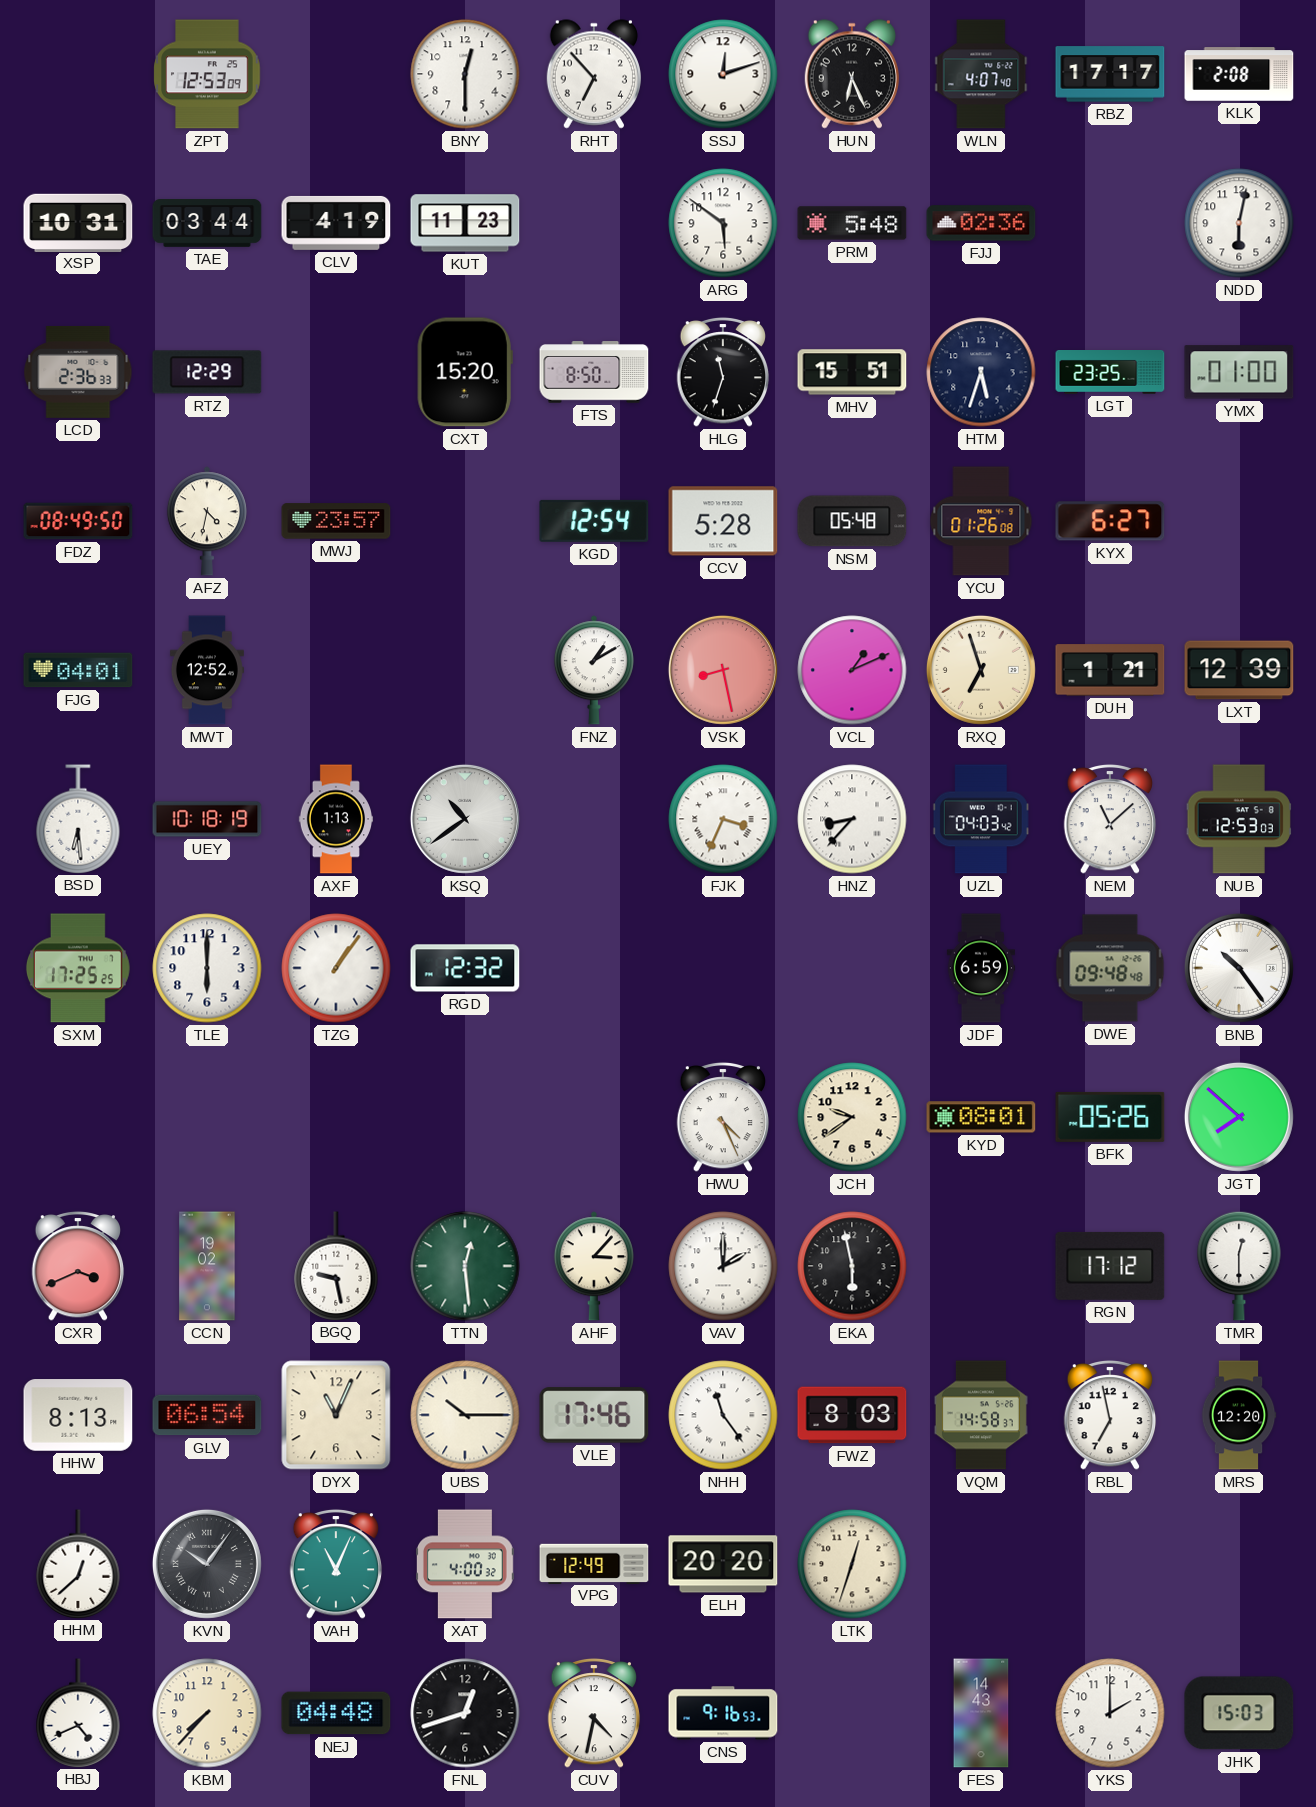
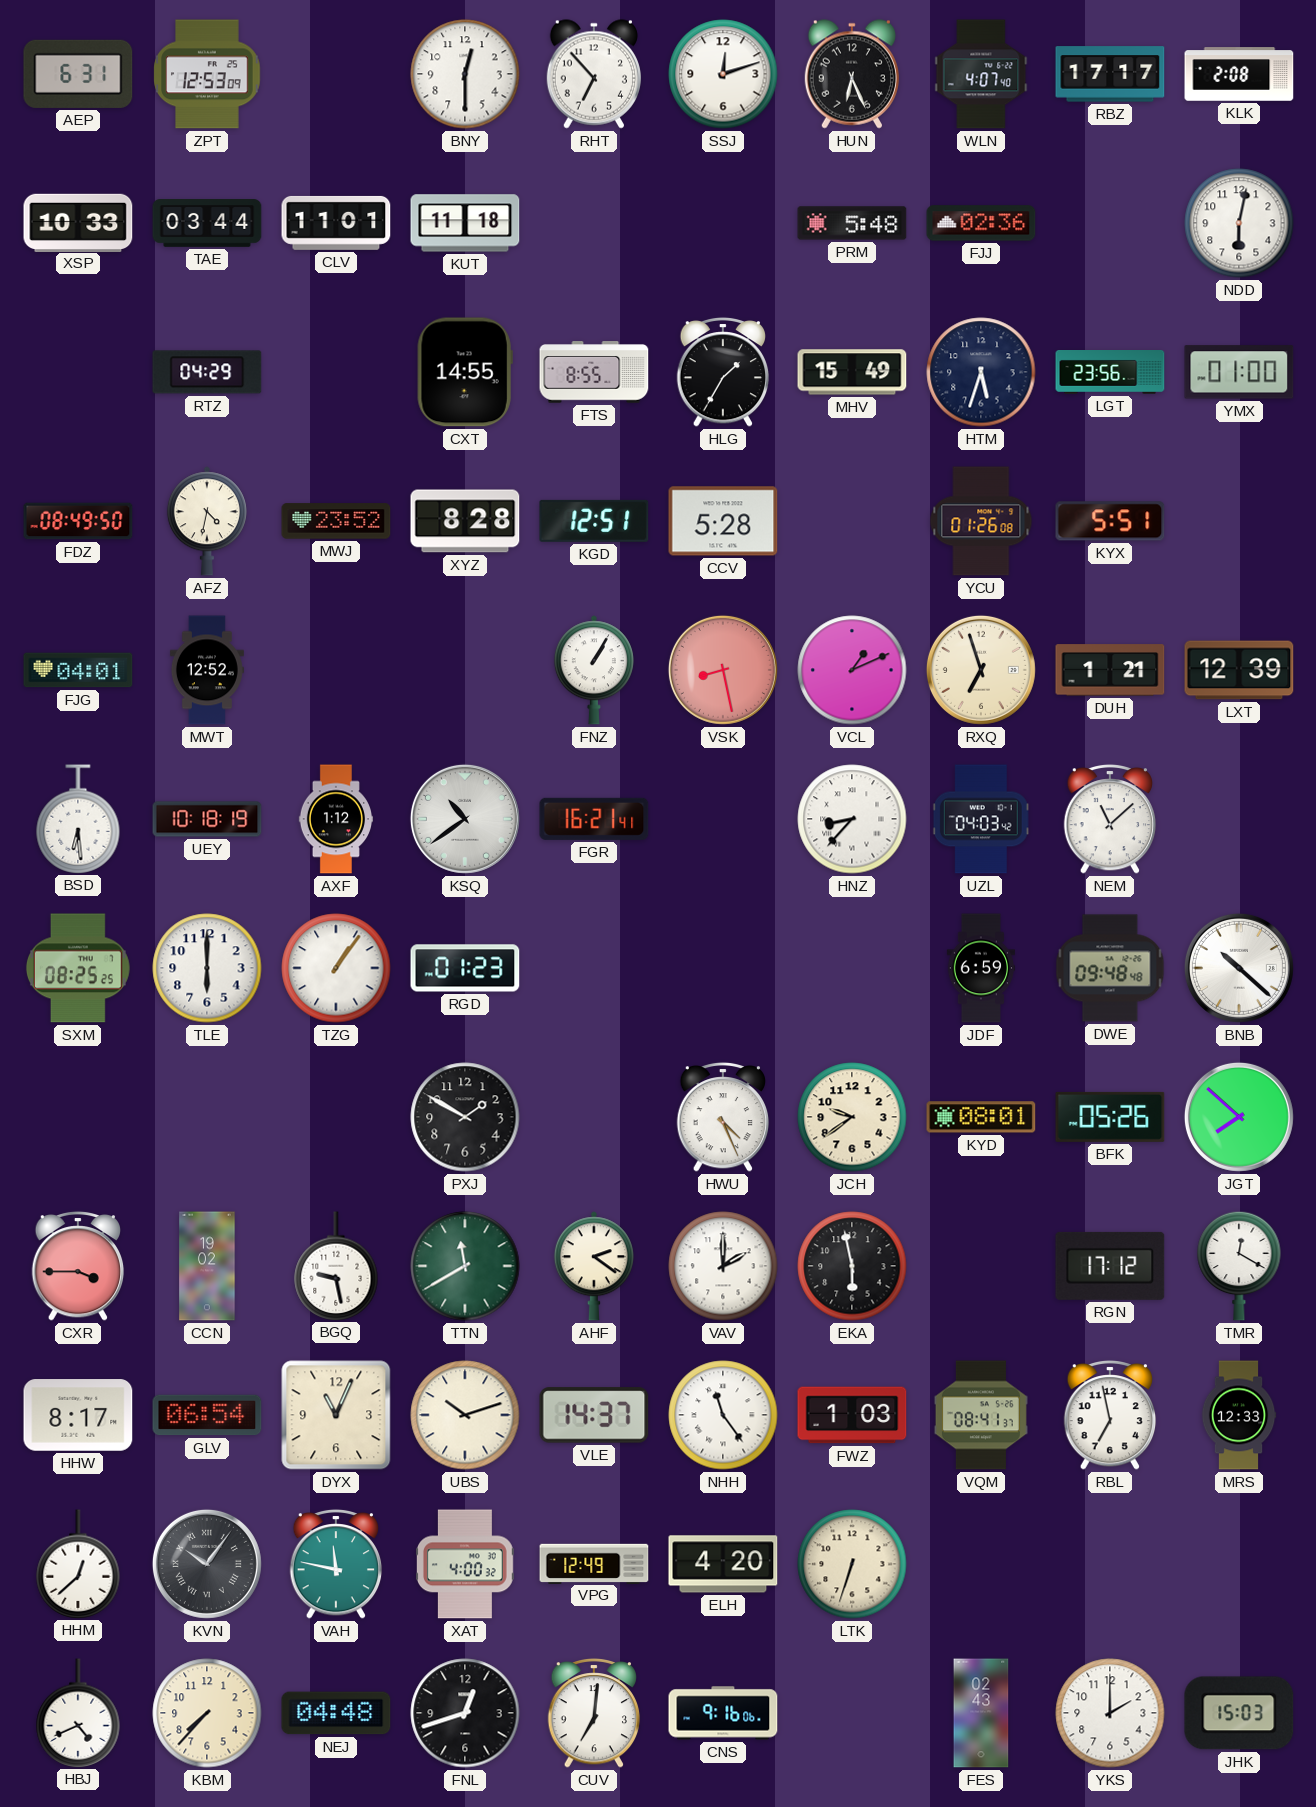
AEP: none -> 6:31
XSP: 10:31 -> 10:33
CLV: 4:19 -> 11:01
KUT: 11:23 -> 11:18
ARG: 5:51 -> none
LCD: 2:36 -> none
RTZ: 12:29 -> 04:29
CXT: 15:20 -> 14:55
FTS: 8:50 -> 8:55
HLG: 11:33 -> 1:35
MHV: 15:51 -> 15:49
LGT: 23:25 -> 23:56
MWJ: 23:57 -> 23:52
XYZ: none -> 8:28
KGD: 12:54 -> 12:51
NSM: 05:48 -> none
KYX: 6:27 -> 5:51
FNZ: 1:10 -> 1:05
AXF: 1:13 -> 1:12
FGR: none -> 16:21
FJK: 3:34 -> none
NUB: 12:53 -> none
SXM: 17:25 -> 08:25
RGD: 12:32 -> 01:23
BNB: 10:24 -> 10:22
PXJ: none -> 1:50
CXR: 3:41 -> 3:45
TTN: 12:29 -> 11:40
AHF: 3:07 -> 2:21
TMR: 12:30 -> 12:20
HHW: 8:13 -> 8:17
UBS: 10:15 -> 10:12
VLE: 17:46 -> 14:37
FWZ: 8:03 -> 1:03
VQM: 14:58 -> 08:41
MRS: 12:20 -> 12:33
VAH: 11:04 -> 11:47
ELH: 20:20 -> 4:20
LTK: 12:33 -> 6:33
CUV: 4:32 -> 7:01
CNS: 9:16:53 -> 9:16:06
FES: 14:43 -> 02:43
